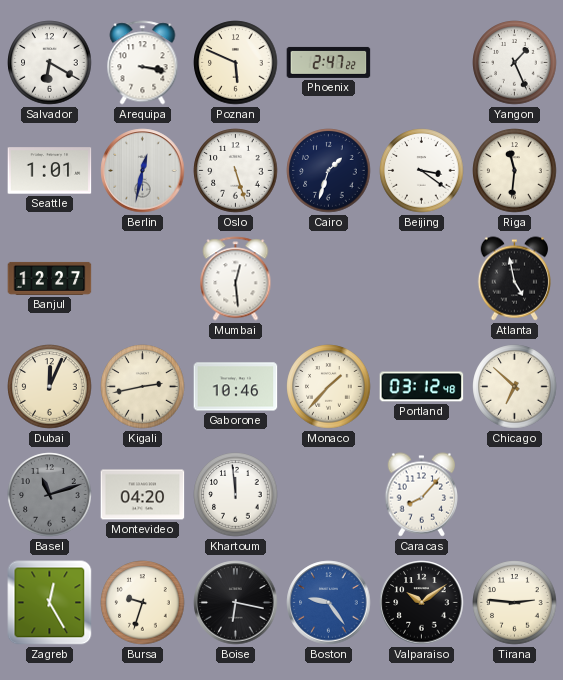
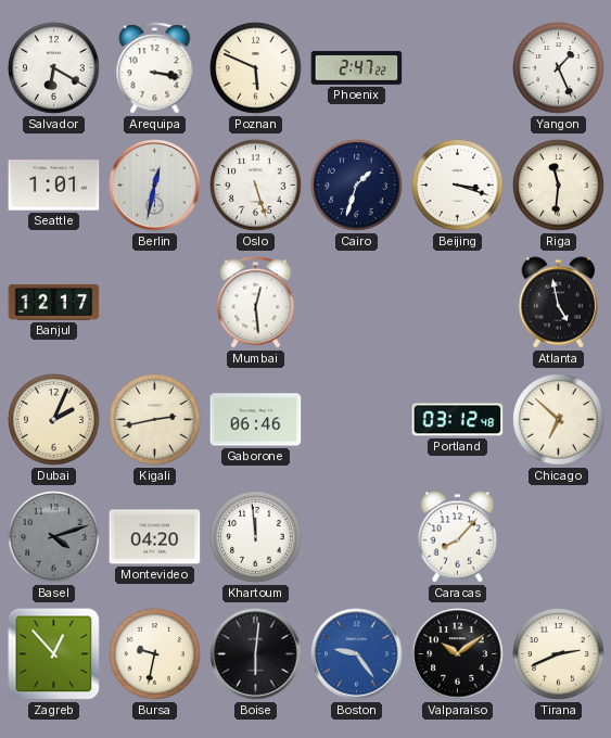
Beijing: 3:21 -> 3:18
Banjul: 12:27 -> 12:17
Dubai: 12:04 -> 2:04
Gaborone: 10:46 -> 06:46
Monaco: 1:37 -> none
Basel: 11:12 -> 4:12
Zagreb: 12:25 -> 12:53
Bursa: 9:33 -> 9:32
Boise: 6:17 -> 6:01
Tirana: 2:46 -> 2:41
